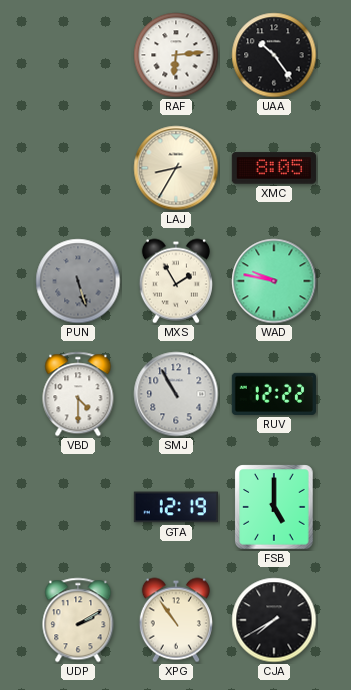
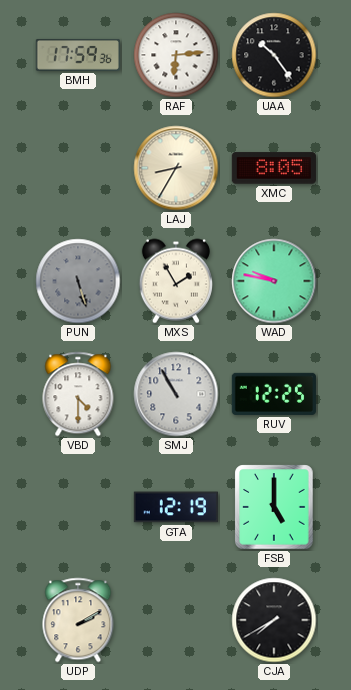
BMH: none -> 17:59
RUV: 12:22 -> 12:25
XPG: 10:54 -> none
